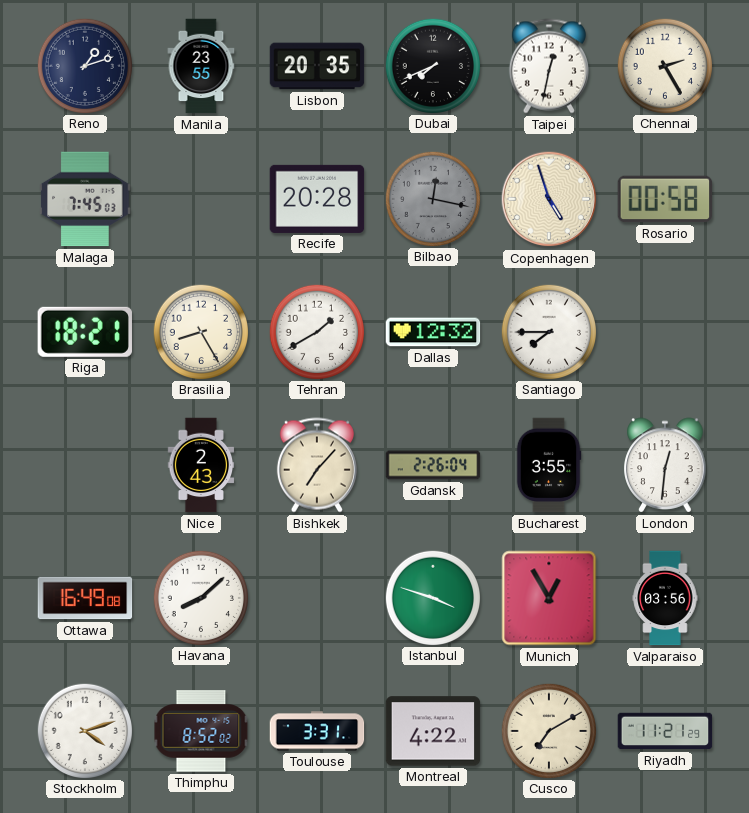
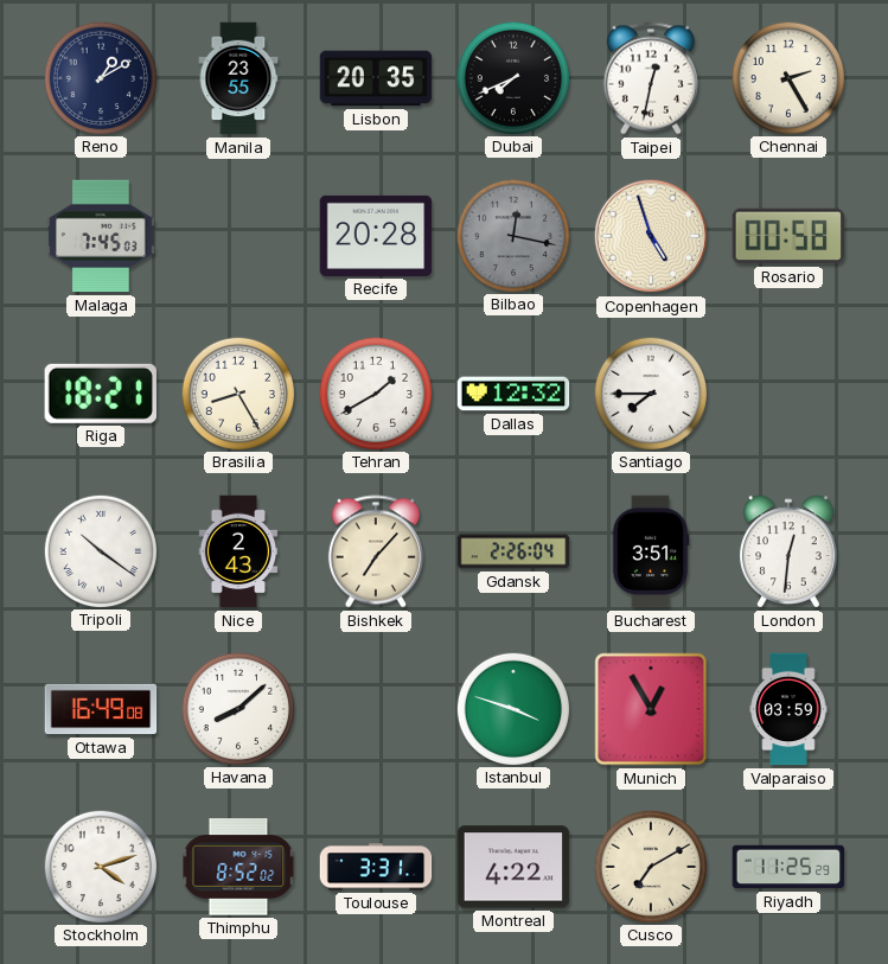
Reno: 1:12 -> 1:10
Tripoli: none -> 10:21
Bucharest: 3:55 -> 3:51
Valparaiso: 03:56 -> 03:59
Riyadh: 11:21 -> 11:25
